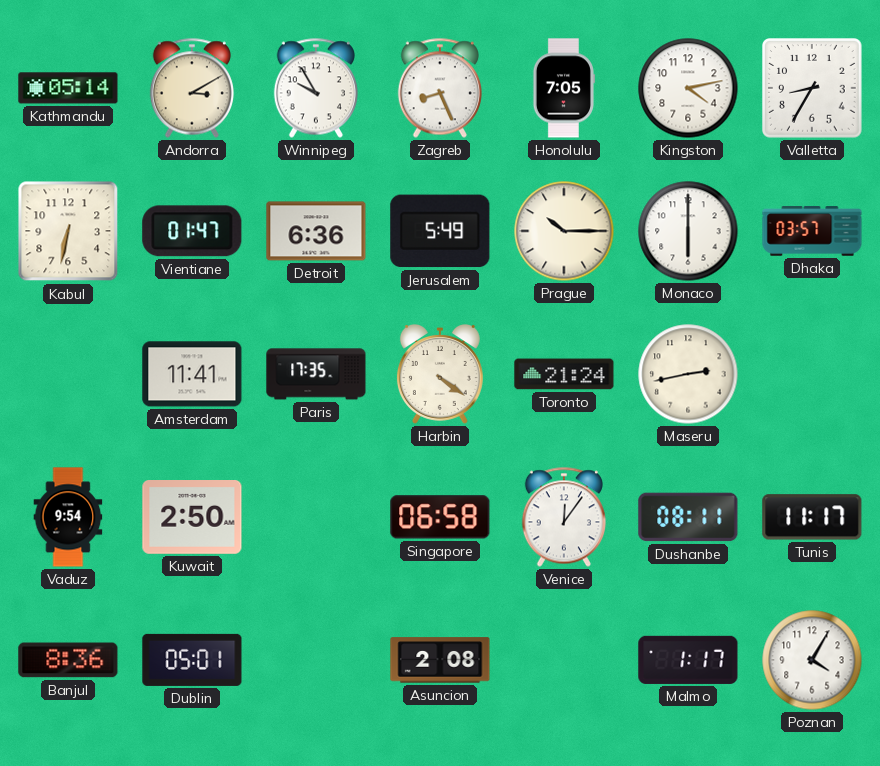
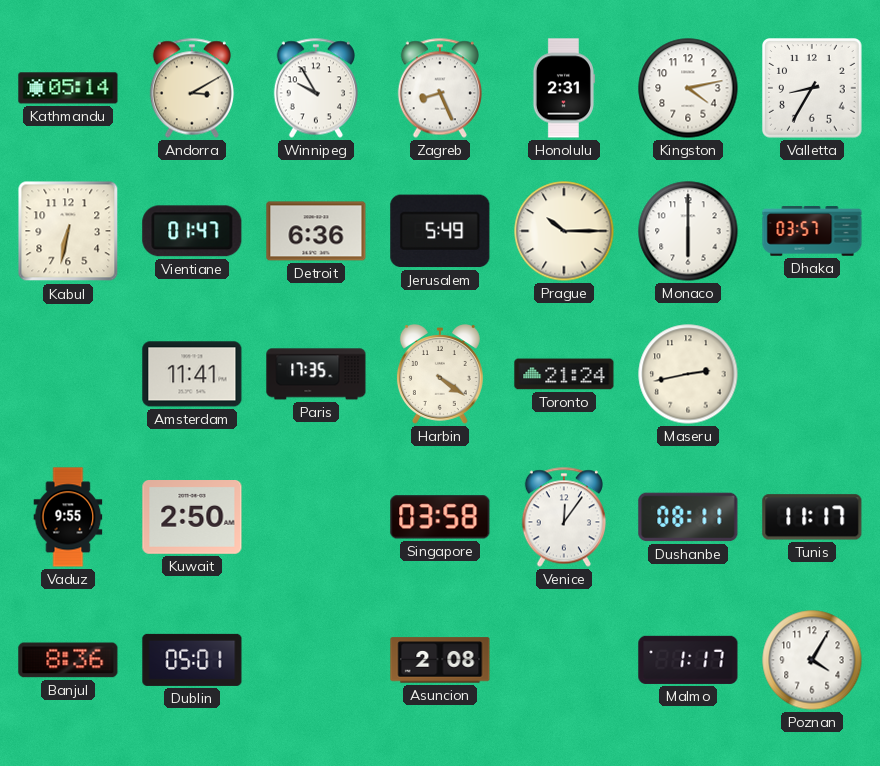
Honolulu: 7:05 -> 2:31
Vaduz: 9:54 -> 9:55
Singapore: 06:58 -> 03:58
